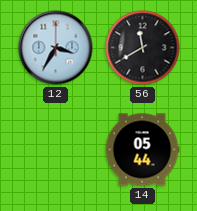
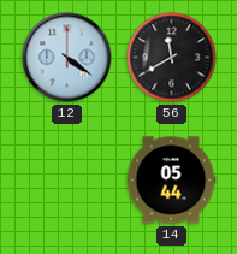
12: 3:35 -> 4:21
